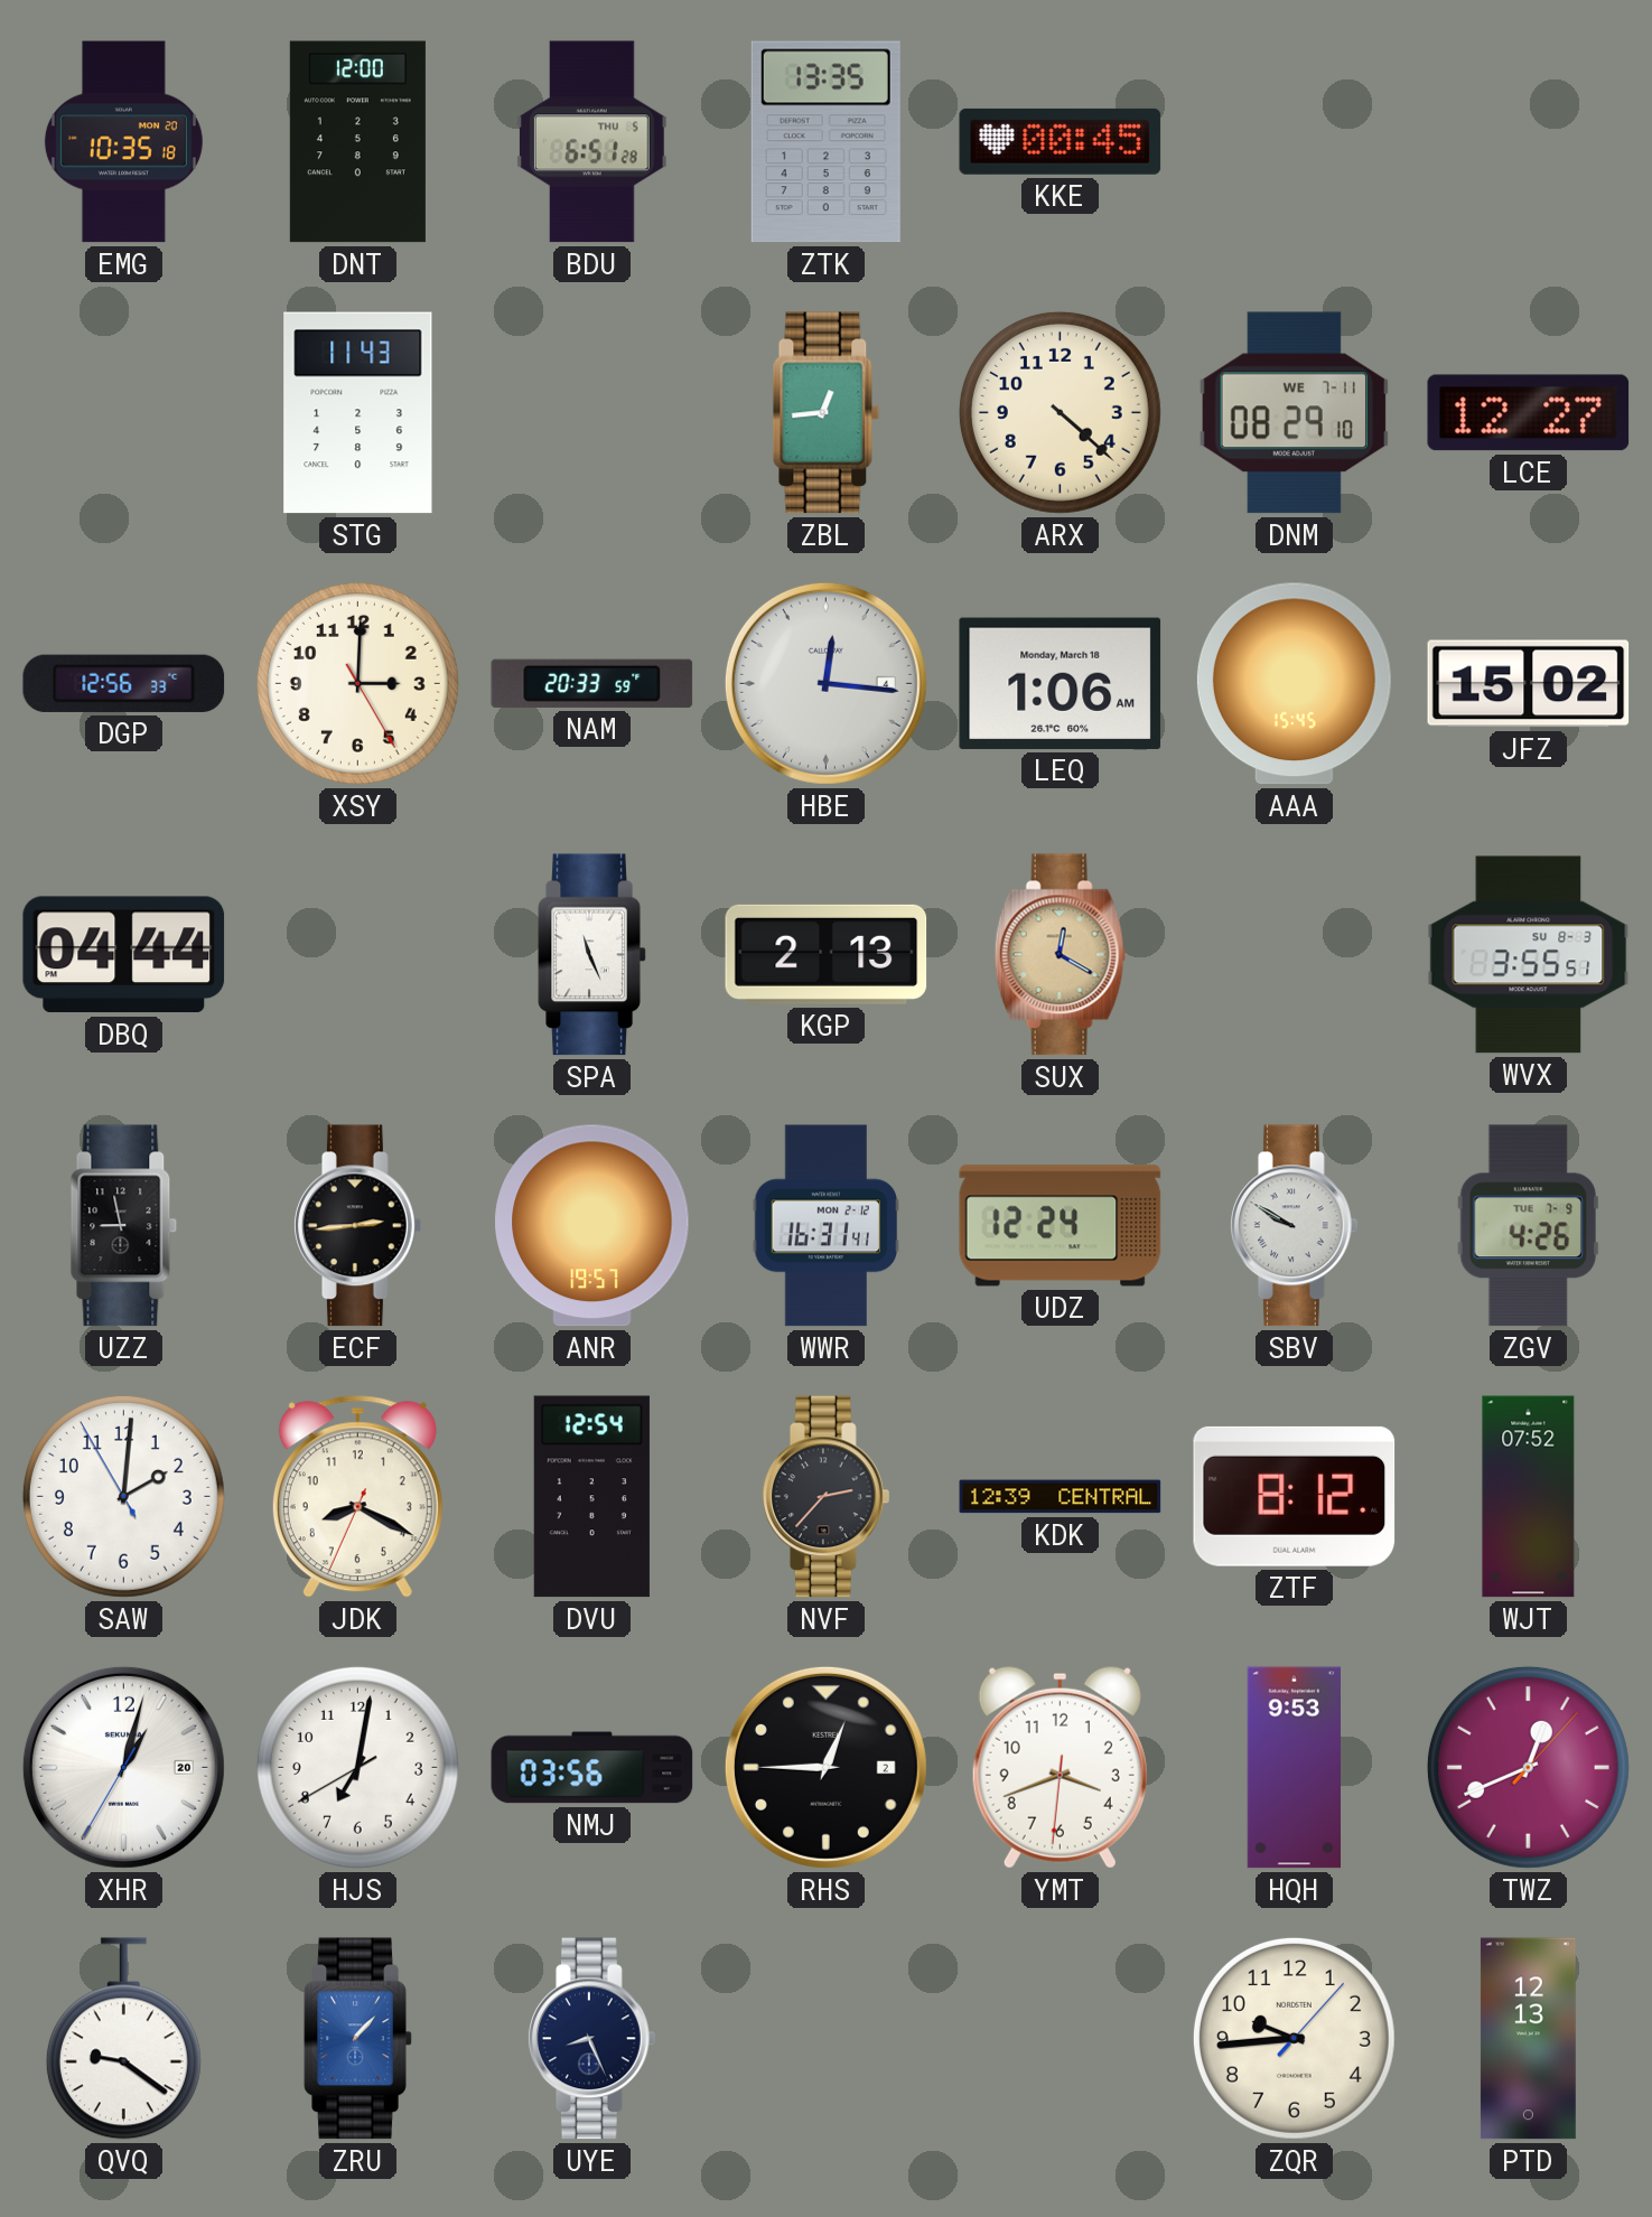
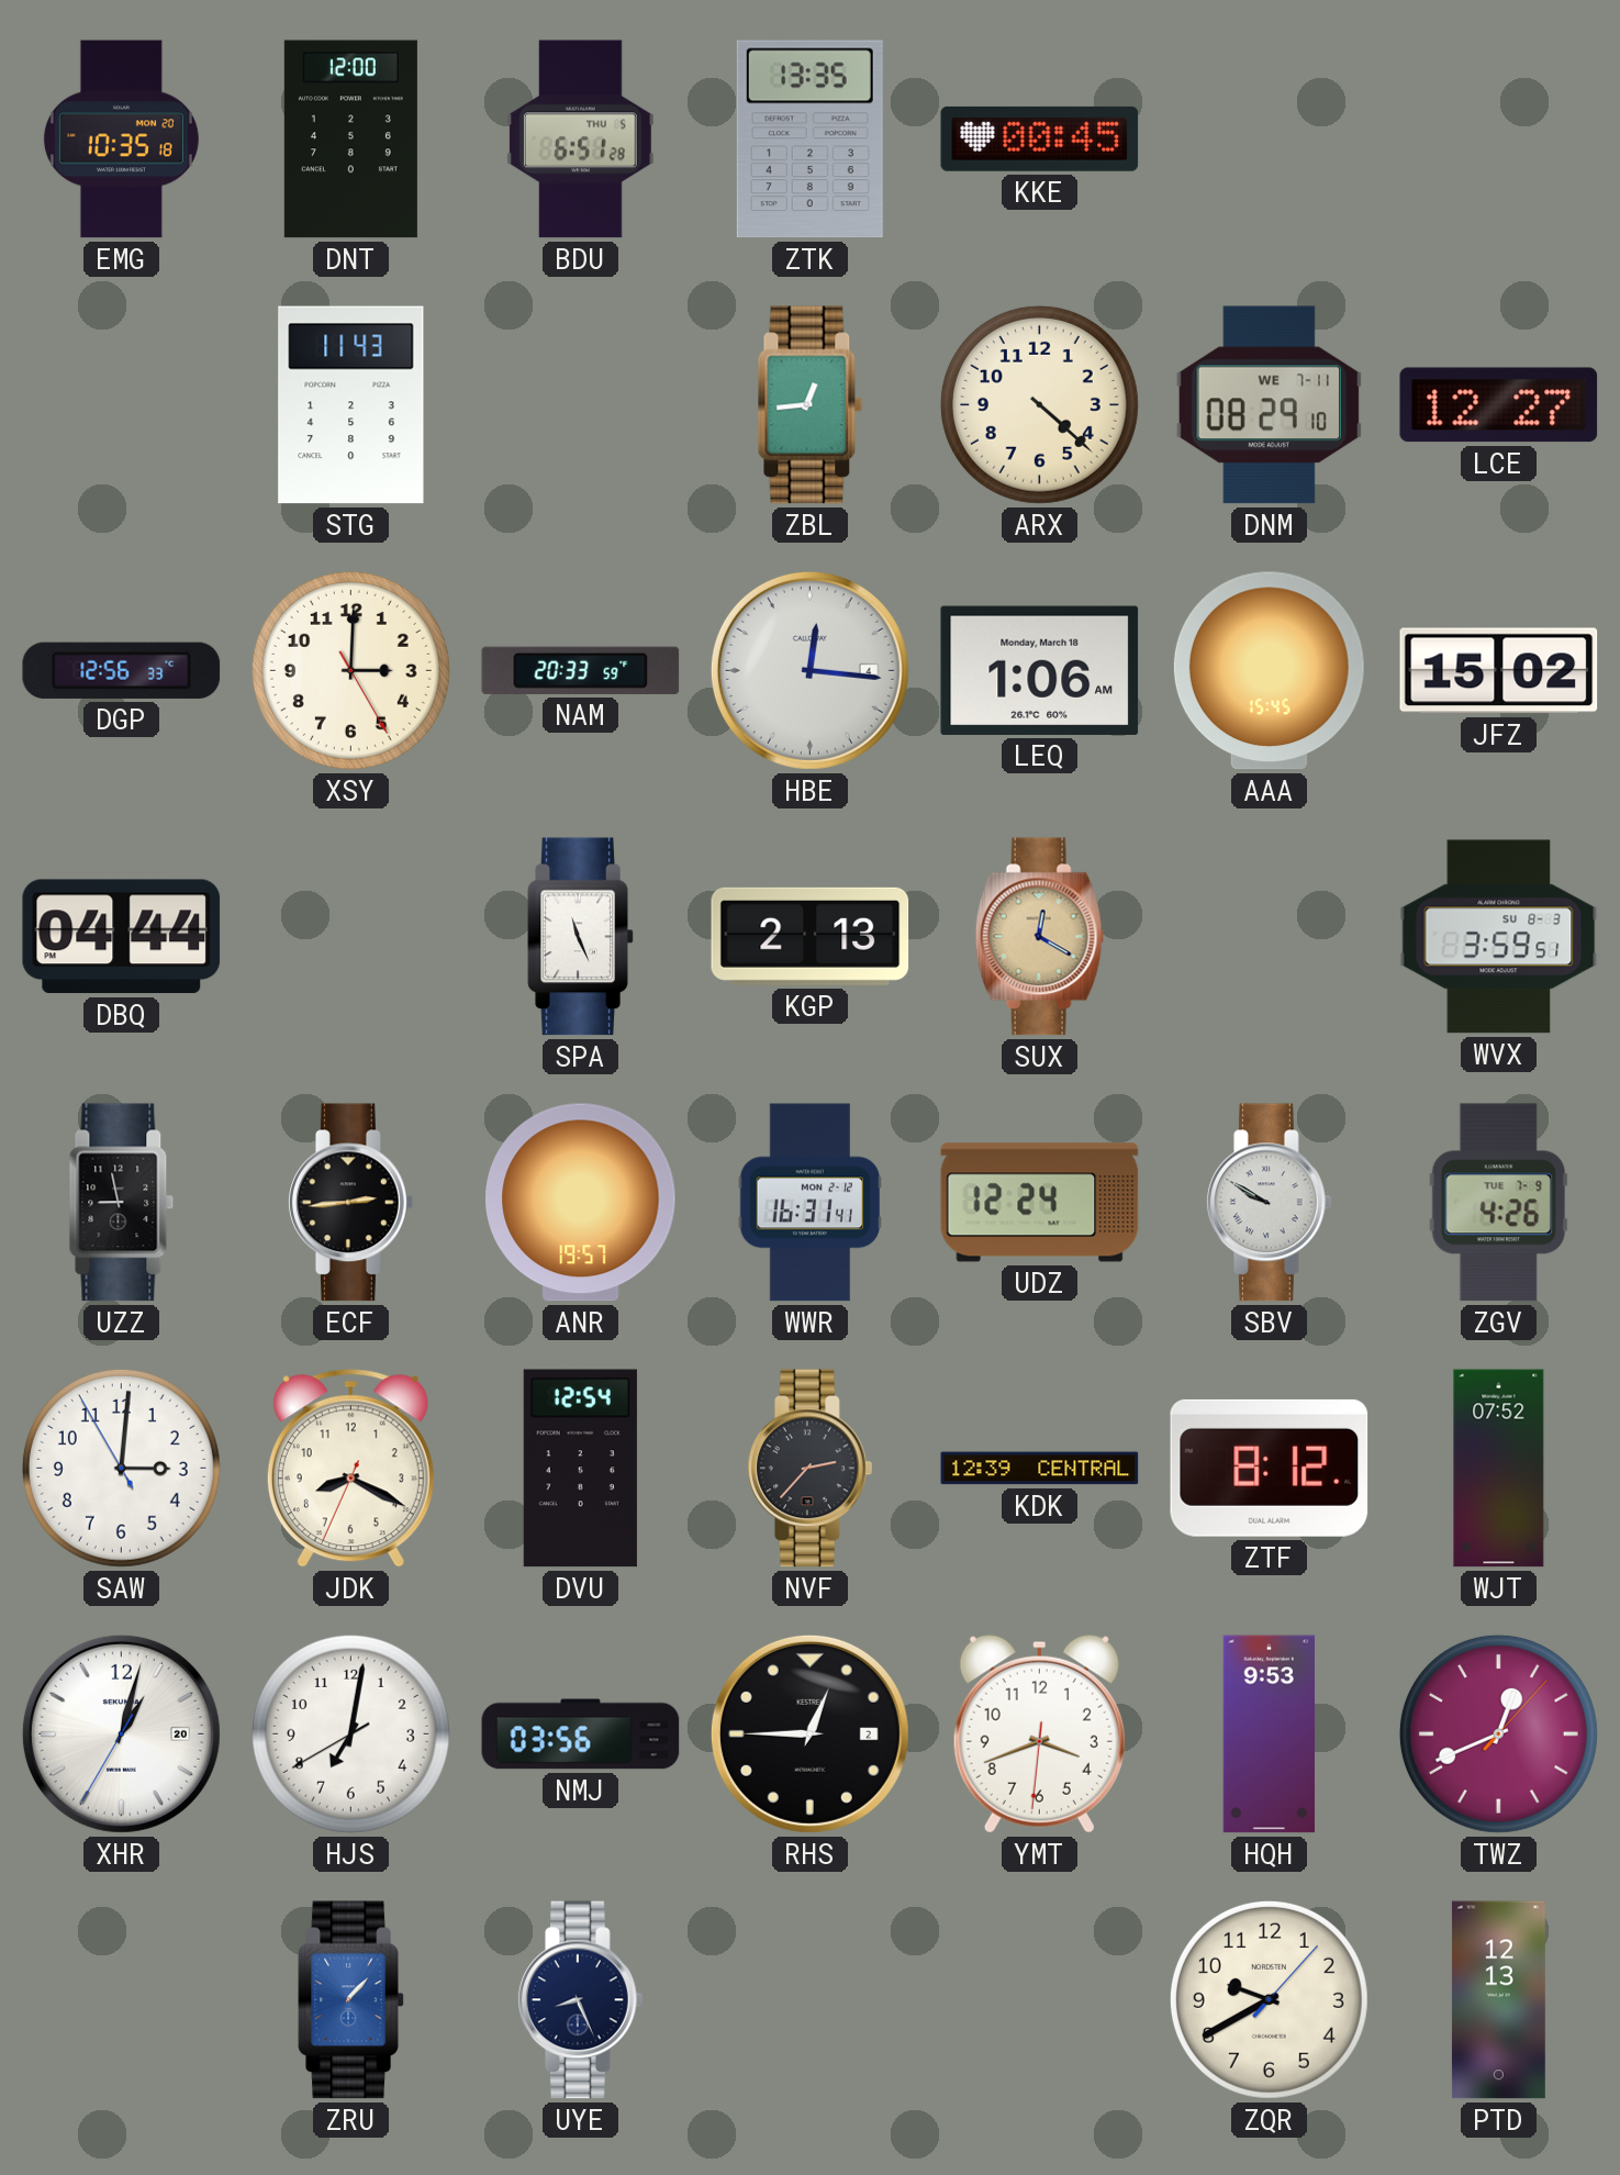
WVX: 3:55 -> 3:59
SAW: 2:00 -> 3:00
QVQ: 9:21 -> none
ZQR: 9:44 -> 9:40
